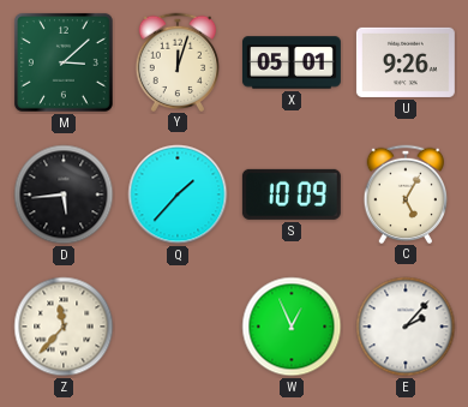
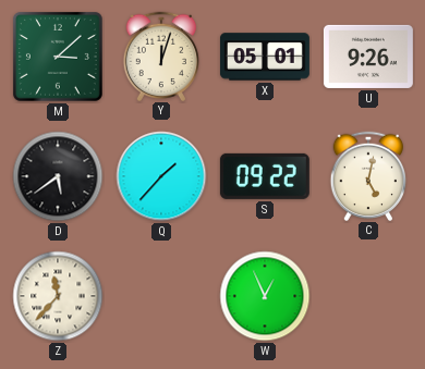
D: 5:44 -> 5:39
S: 10:09 -> 09:22
C: 5:05 -> 5:02
E: 2:07 -> none
